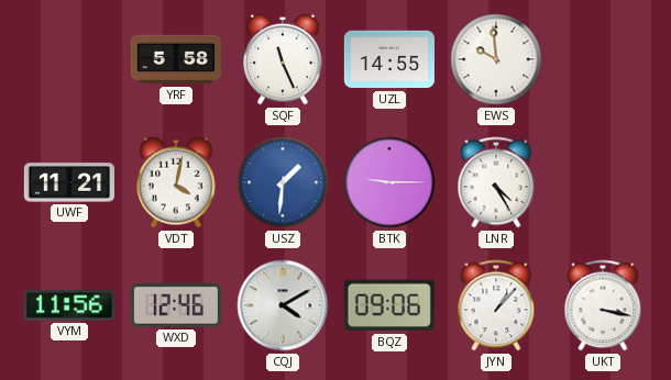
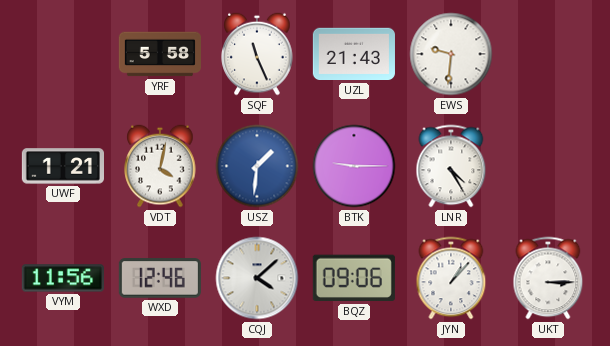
UZL: 14:55 -> 21:43
EWS: 9:59 -> 9:31
UWF: 11:21 -> 1:21
CQJ: 4:10 -> 4:08
UKT: 3:17 -> 3:15
